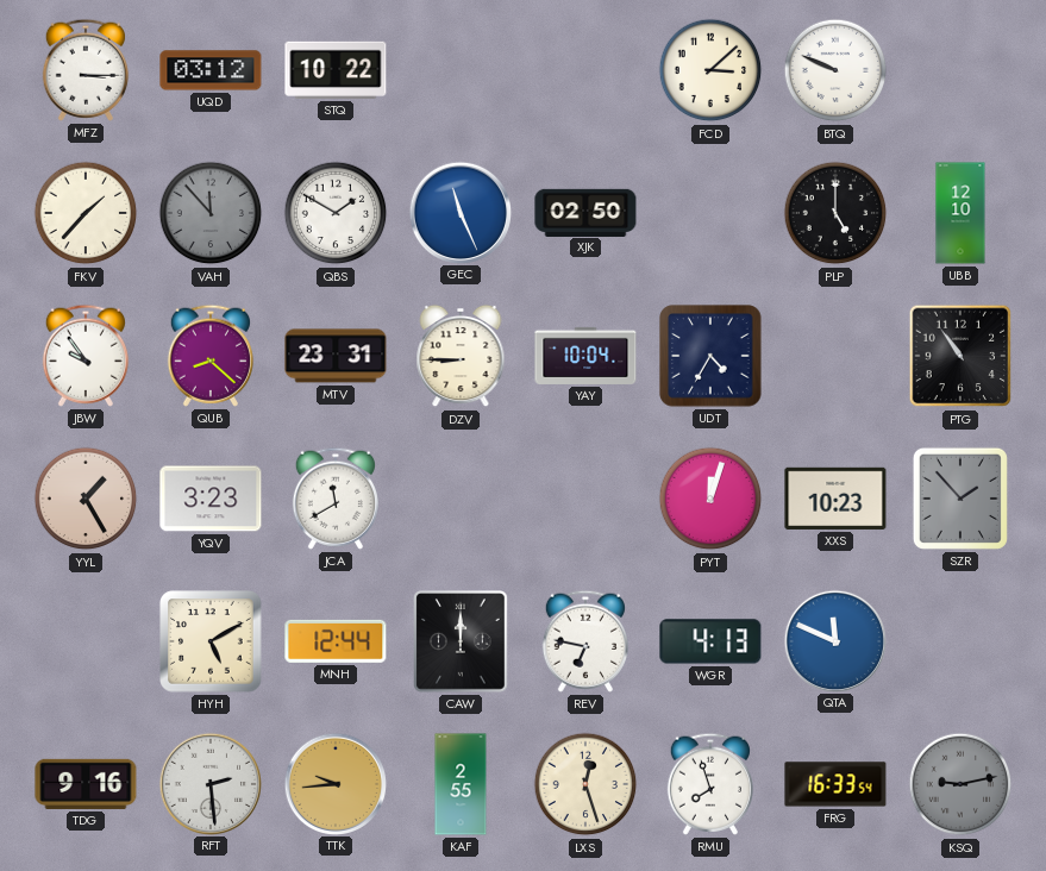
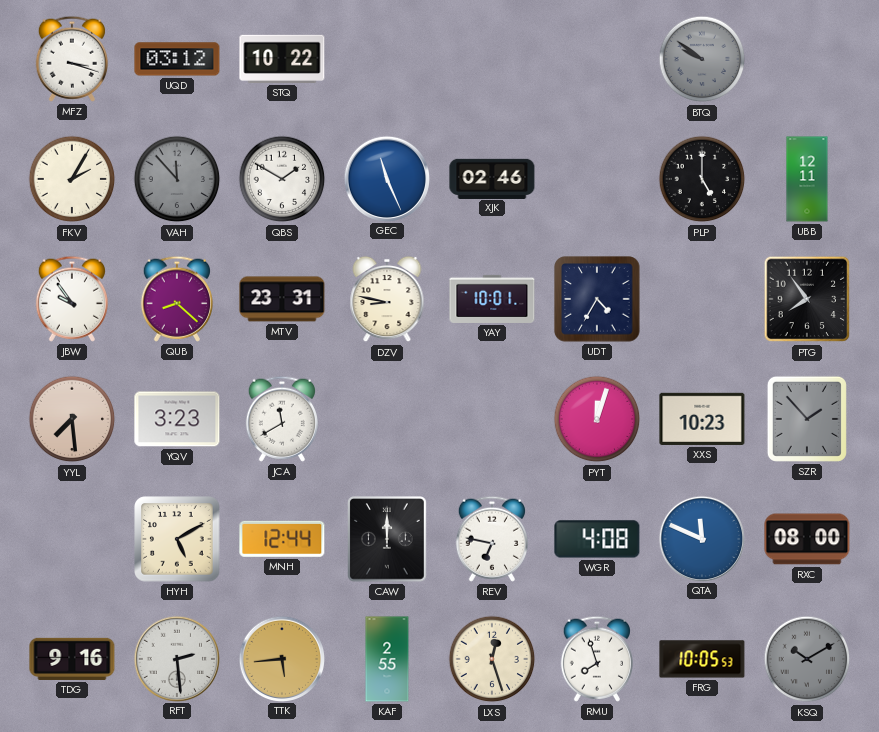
MFZ: 3:15 -> 3:18
FCD: 3:08 -> none
BTQ: 9:49 -> 9:51
BTQ dial: white -> grey
FKV: 1:37 -> 2:05
XJK: 02:50 -> 02:46
UBB: 12:10 -> 12:11
DZV: 8:45 -> 8:47
YAY: 10:04 -> 10:01
PTG: 10:54 -> 7:54
YYL: 1:25 -> 7:29
WGR: 4:13 -> 4:08
RXC: none -> 08:00
TTK: 9:44 -> 5:44
FRG: 16:33 -> 10:05
KSQ: 9:13 -> 10:10
